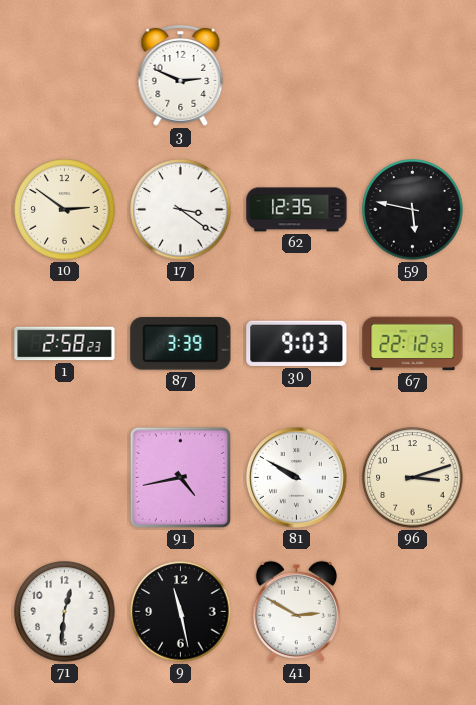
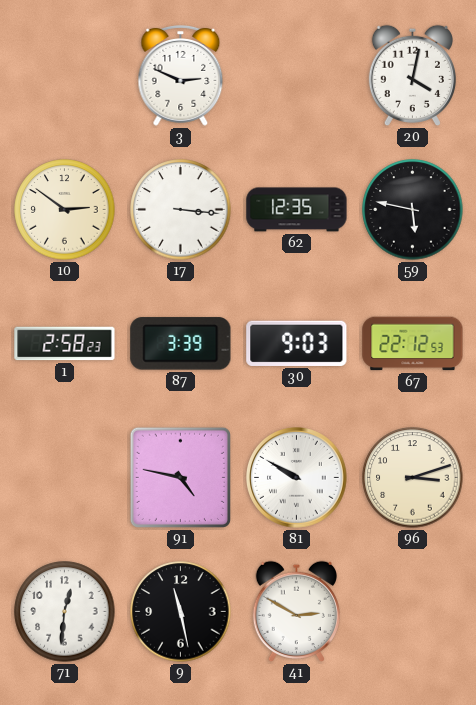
20: none -> 4:02
17: 3:21 -> 3:16
91: 4:43 -> 4:47
